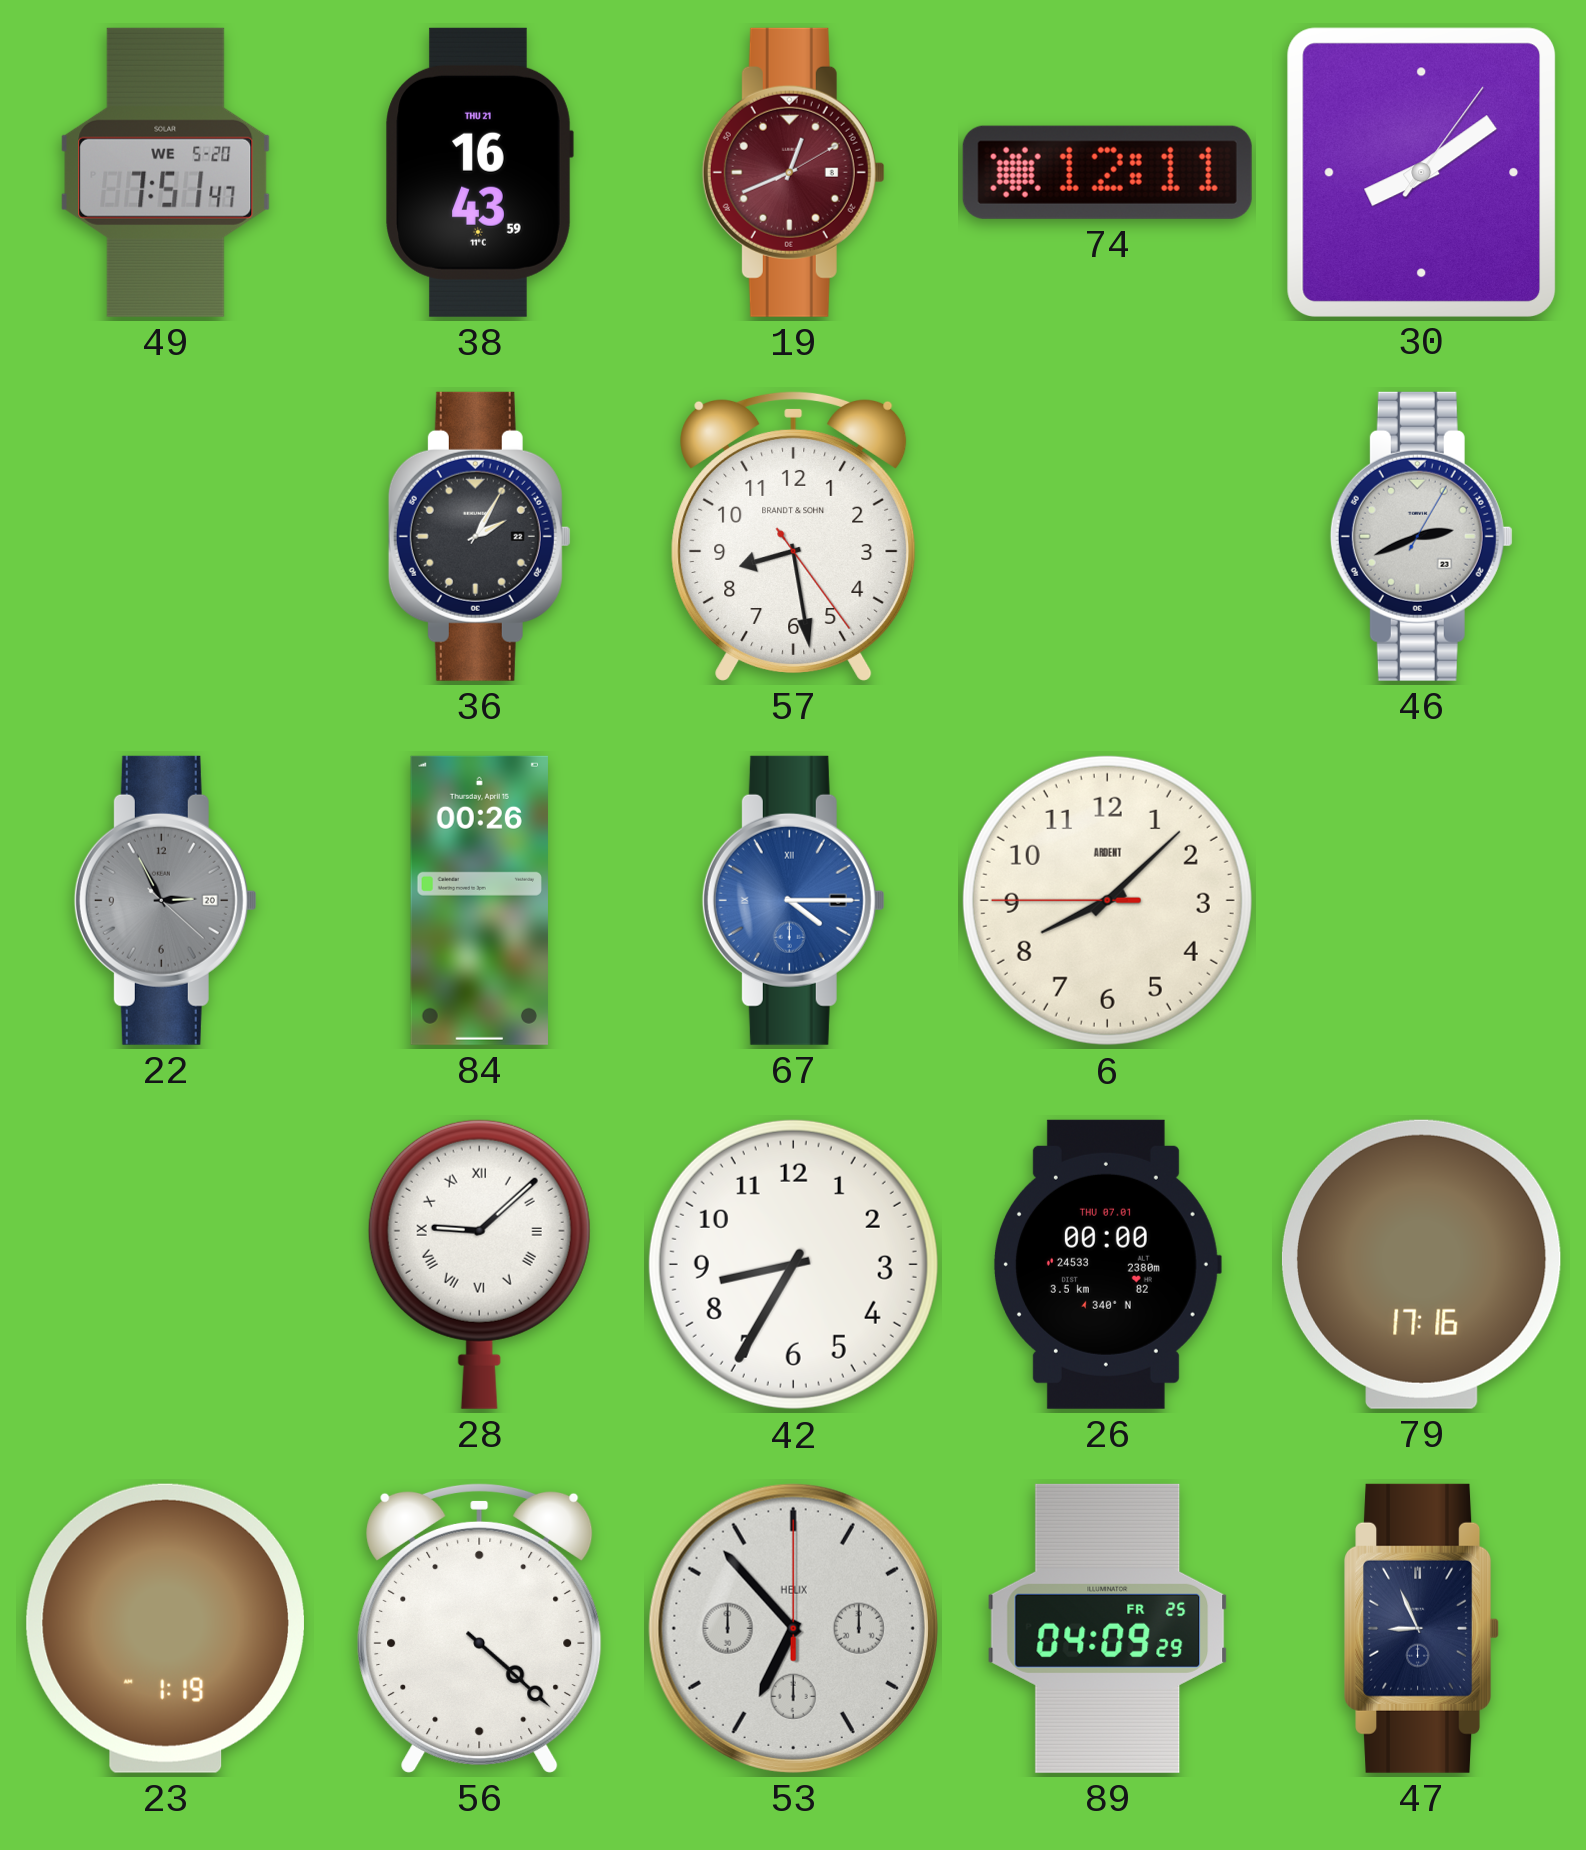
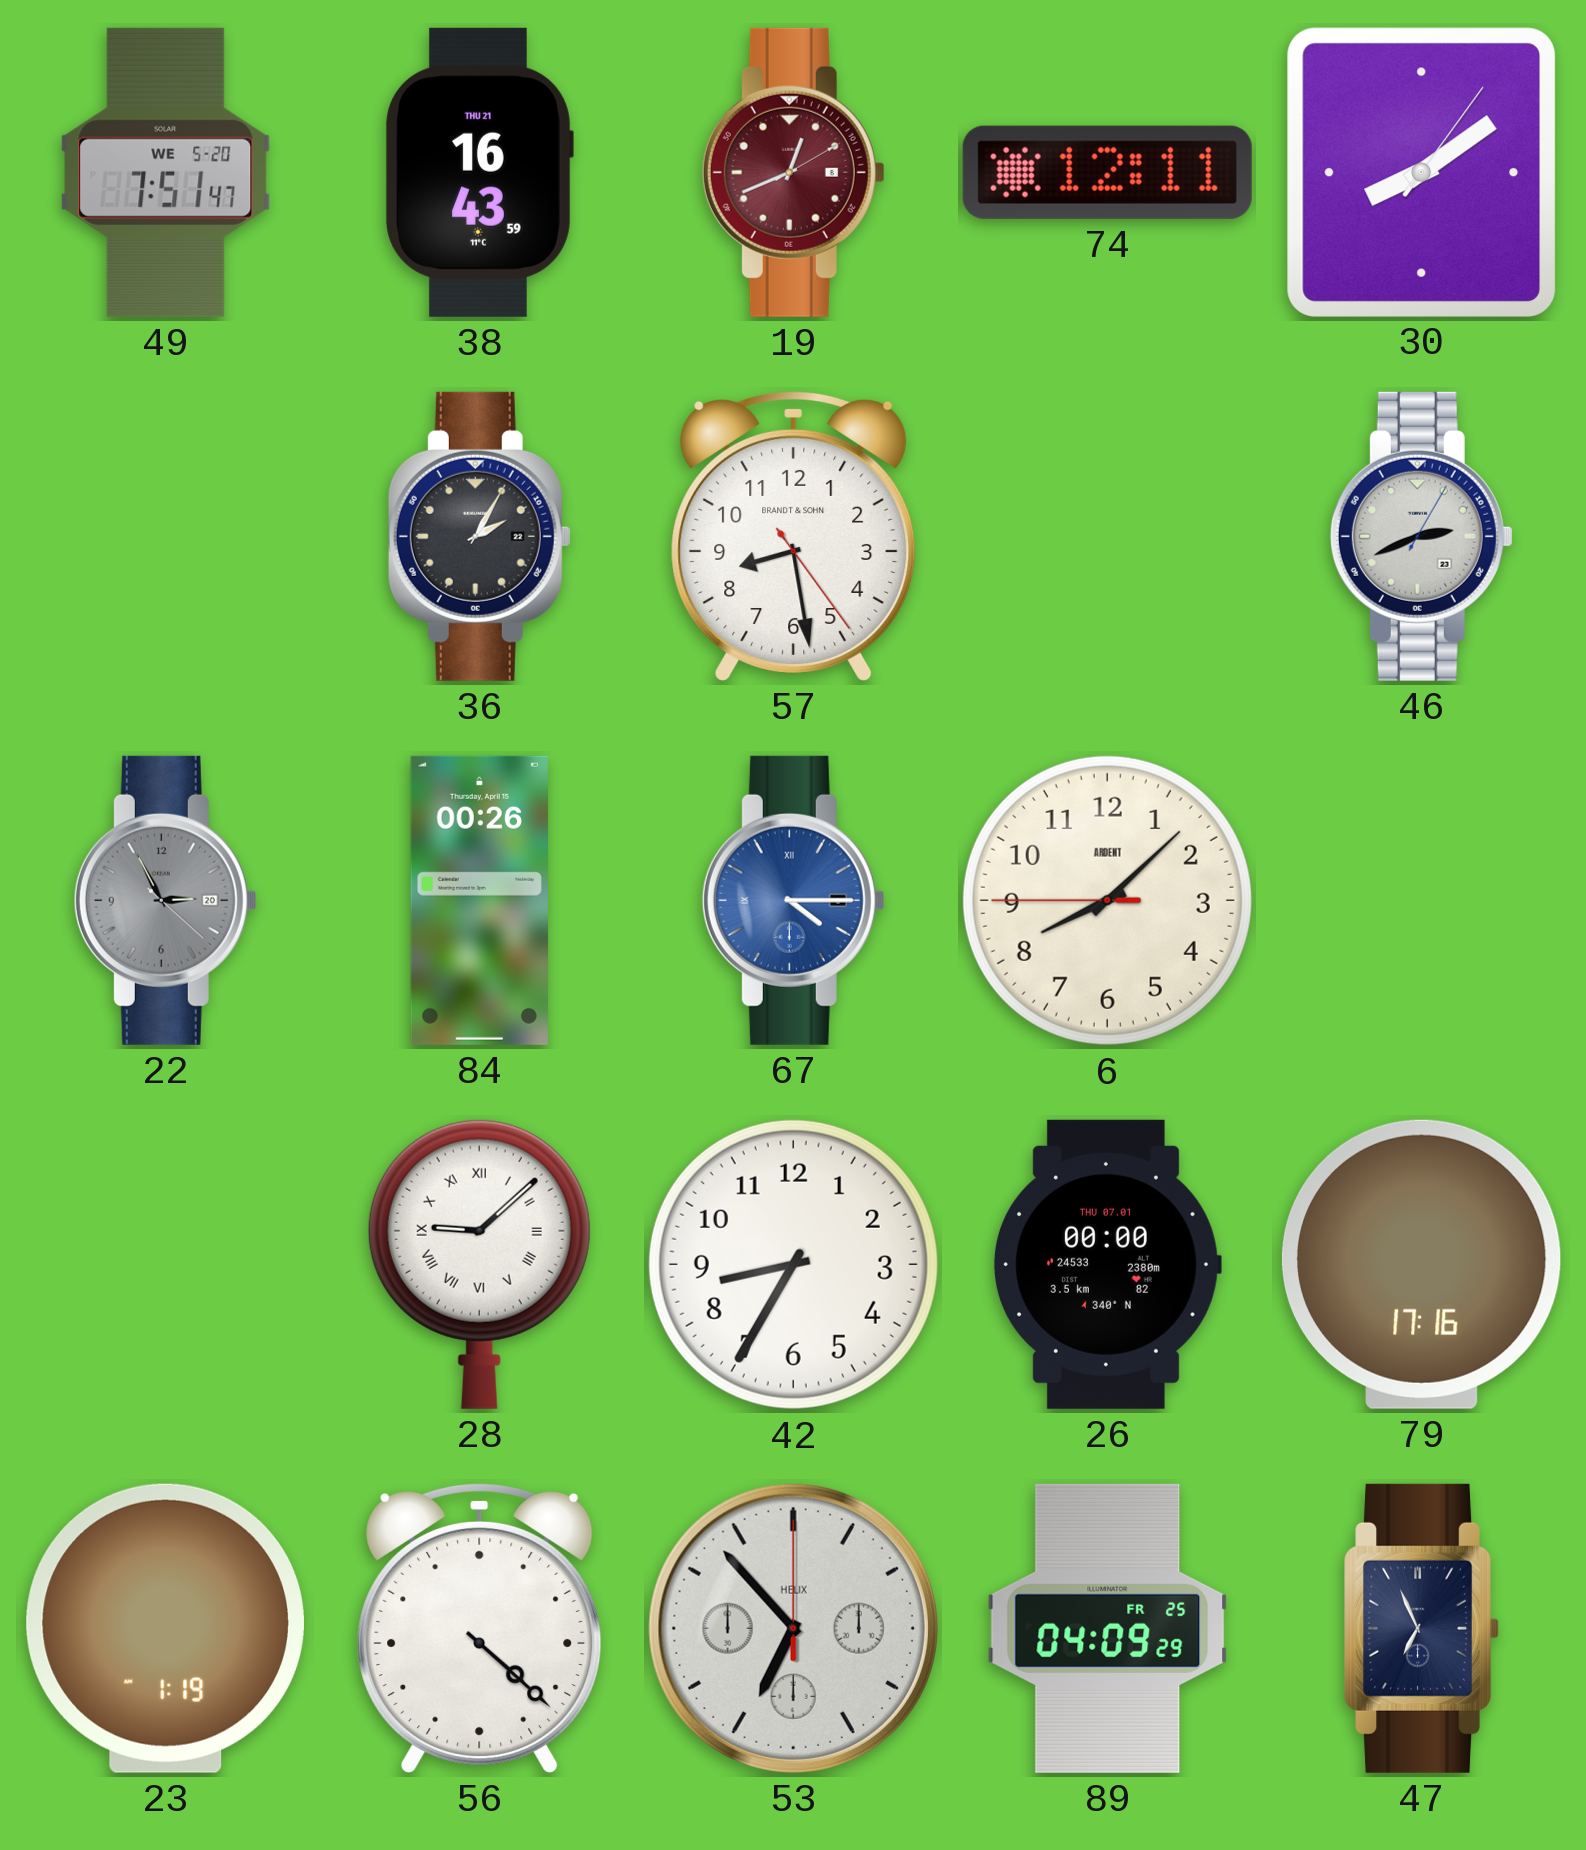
47: 8:56 -> 6:56
